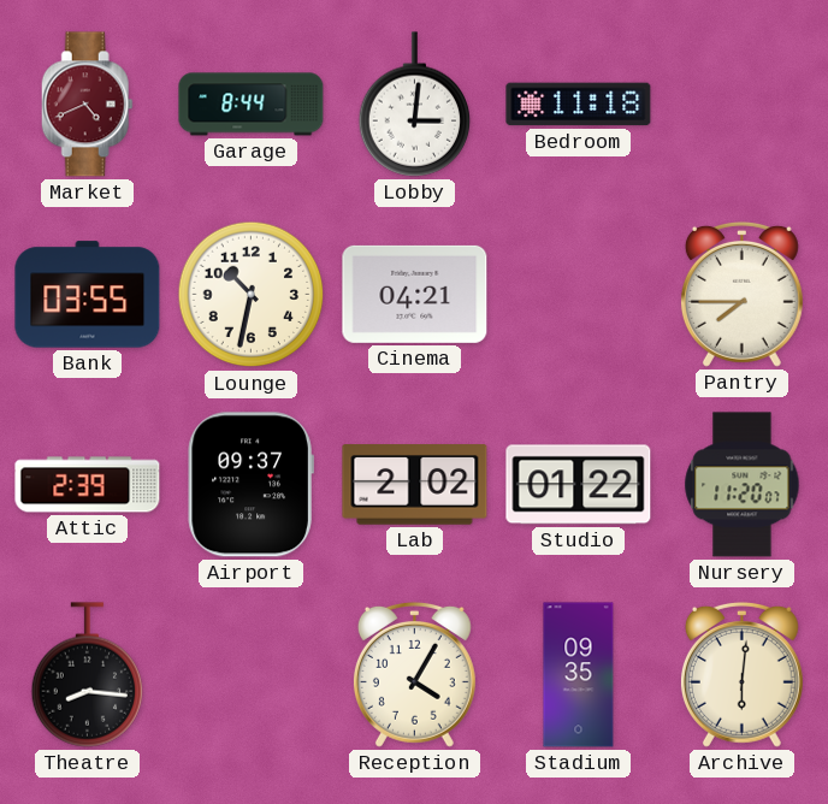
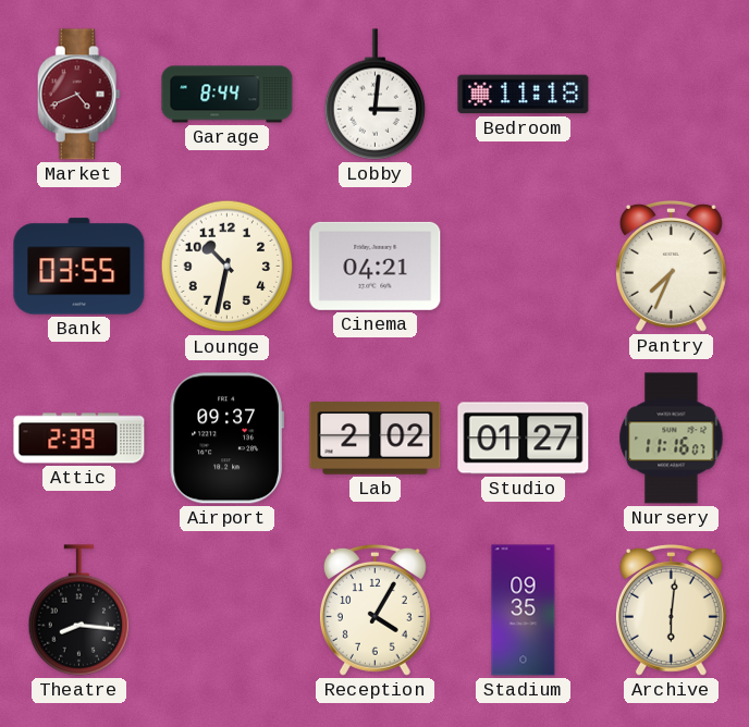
Pantry: 7:45 -> 7:34
Studio: 01:22 -> 01:27
Nursery: 11:20 -> 11:16
